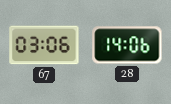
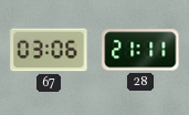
28: 14:06 -> 21:11
